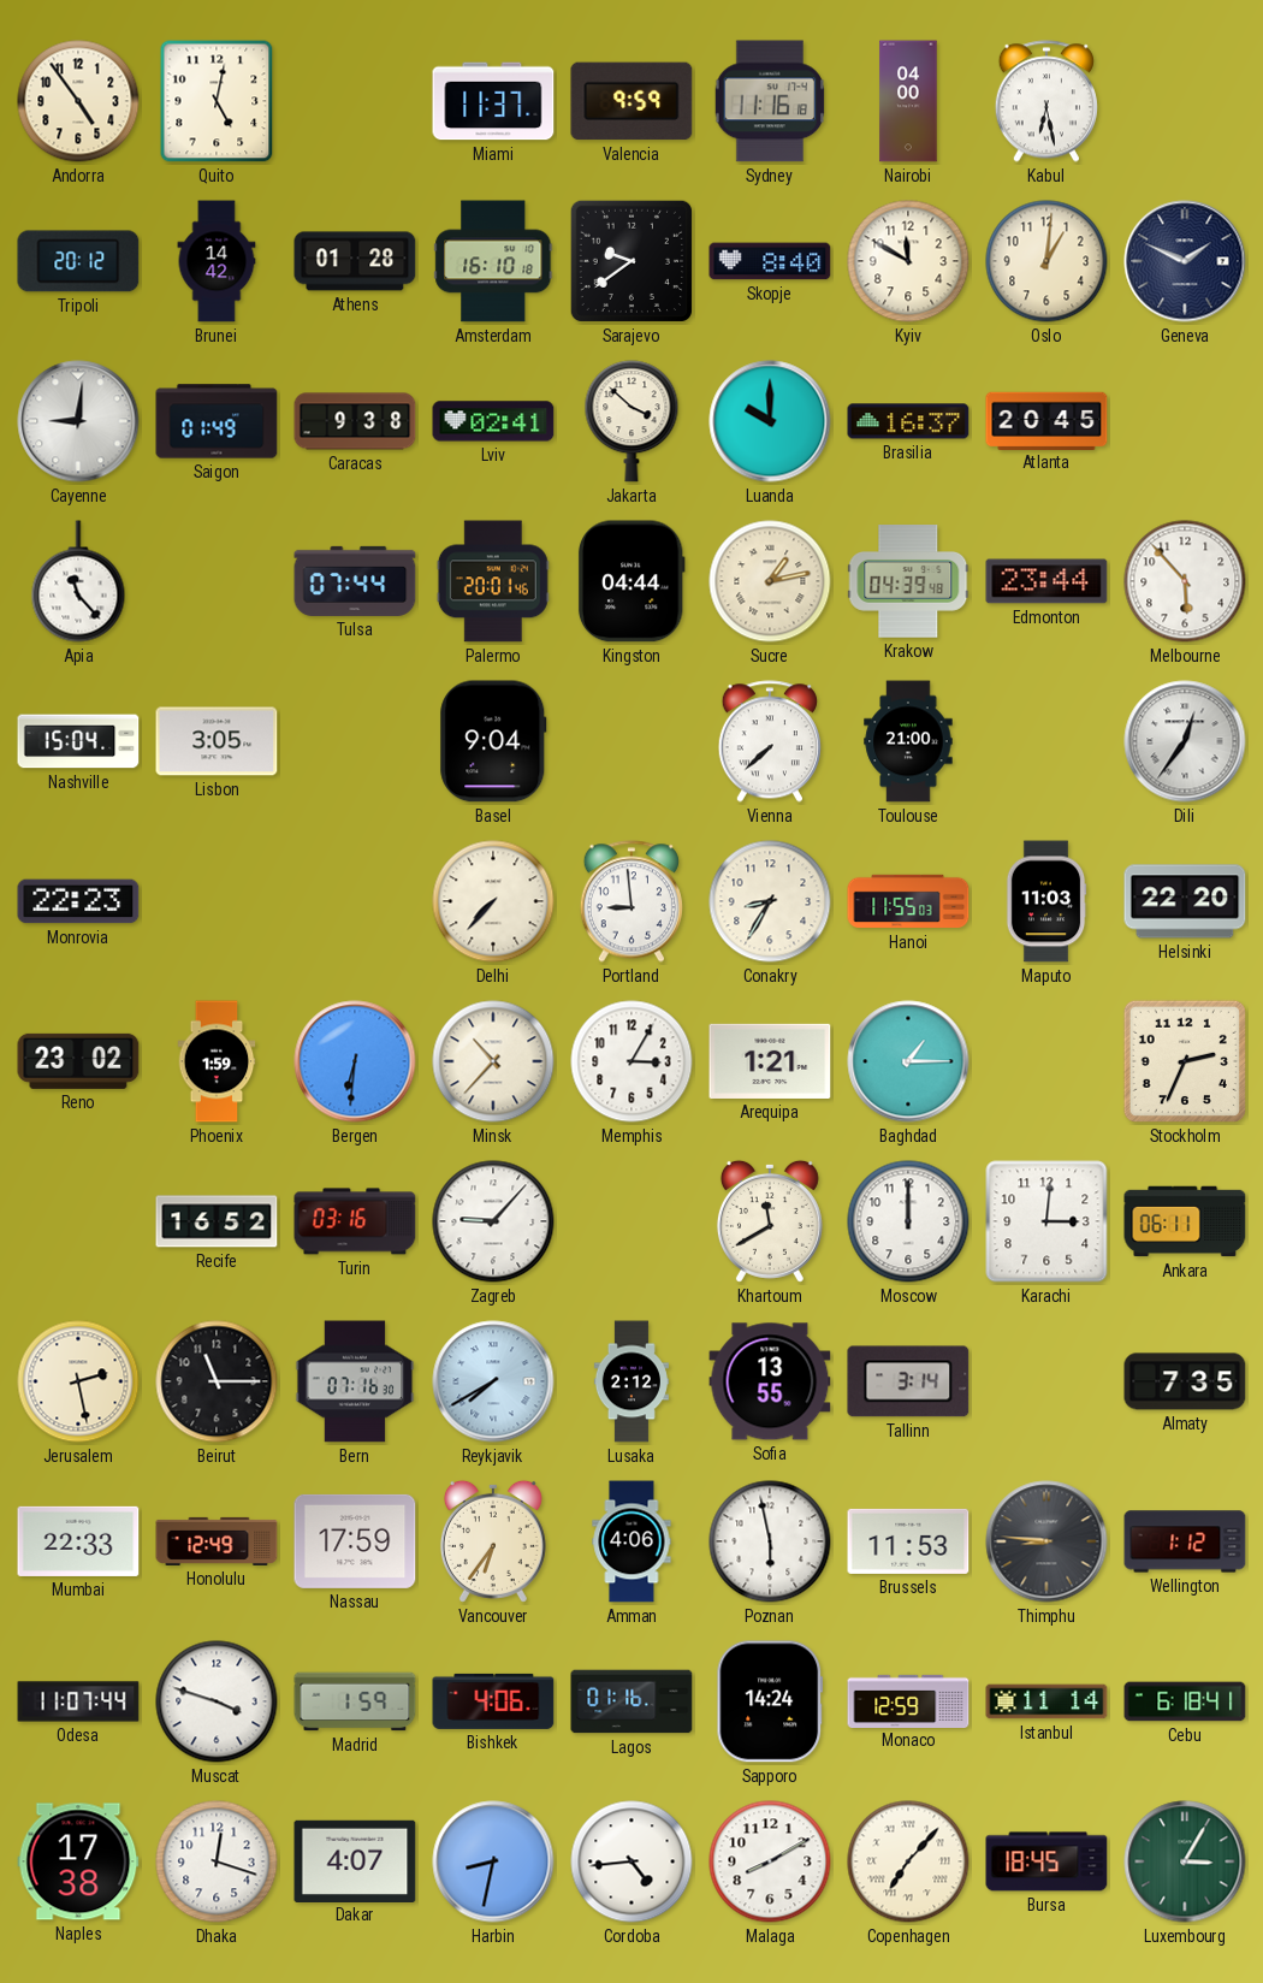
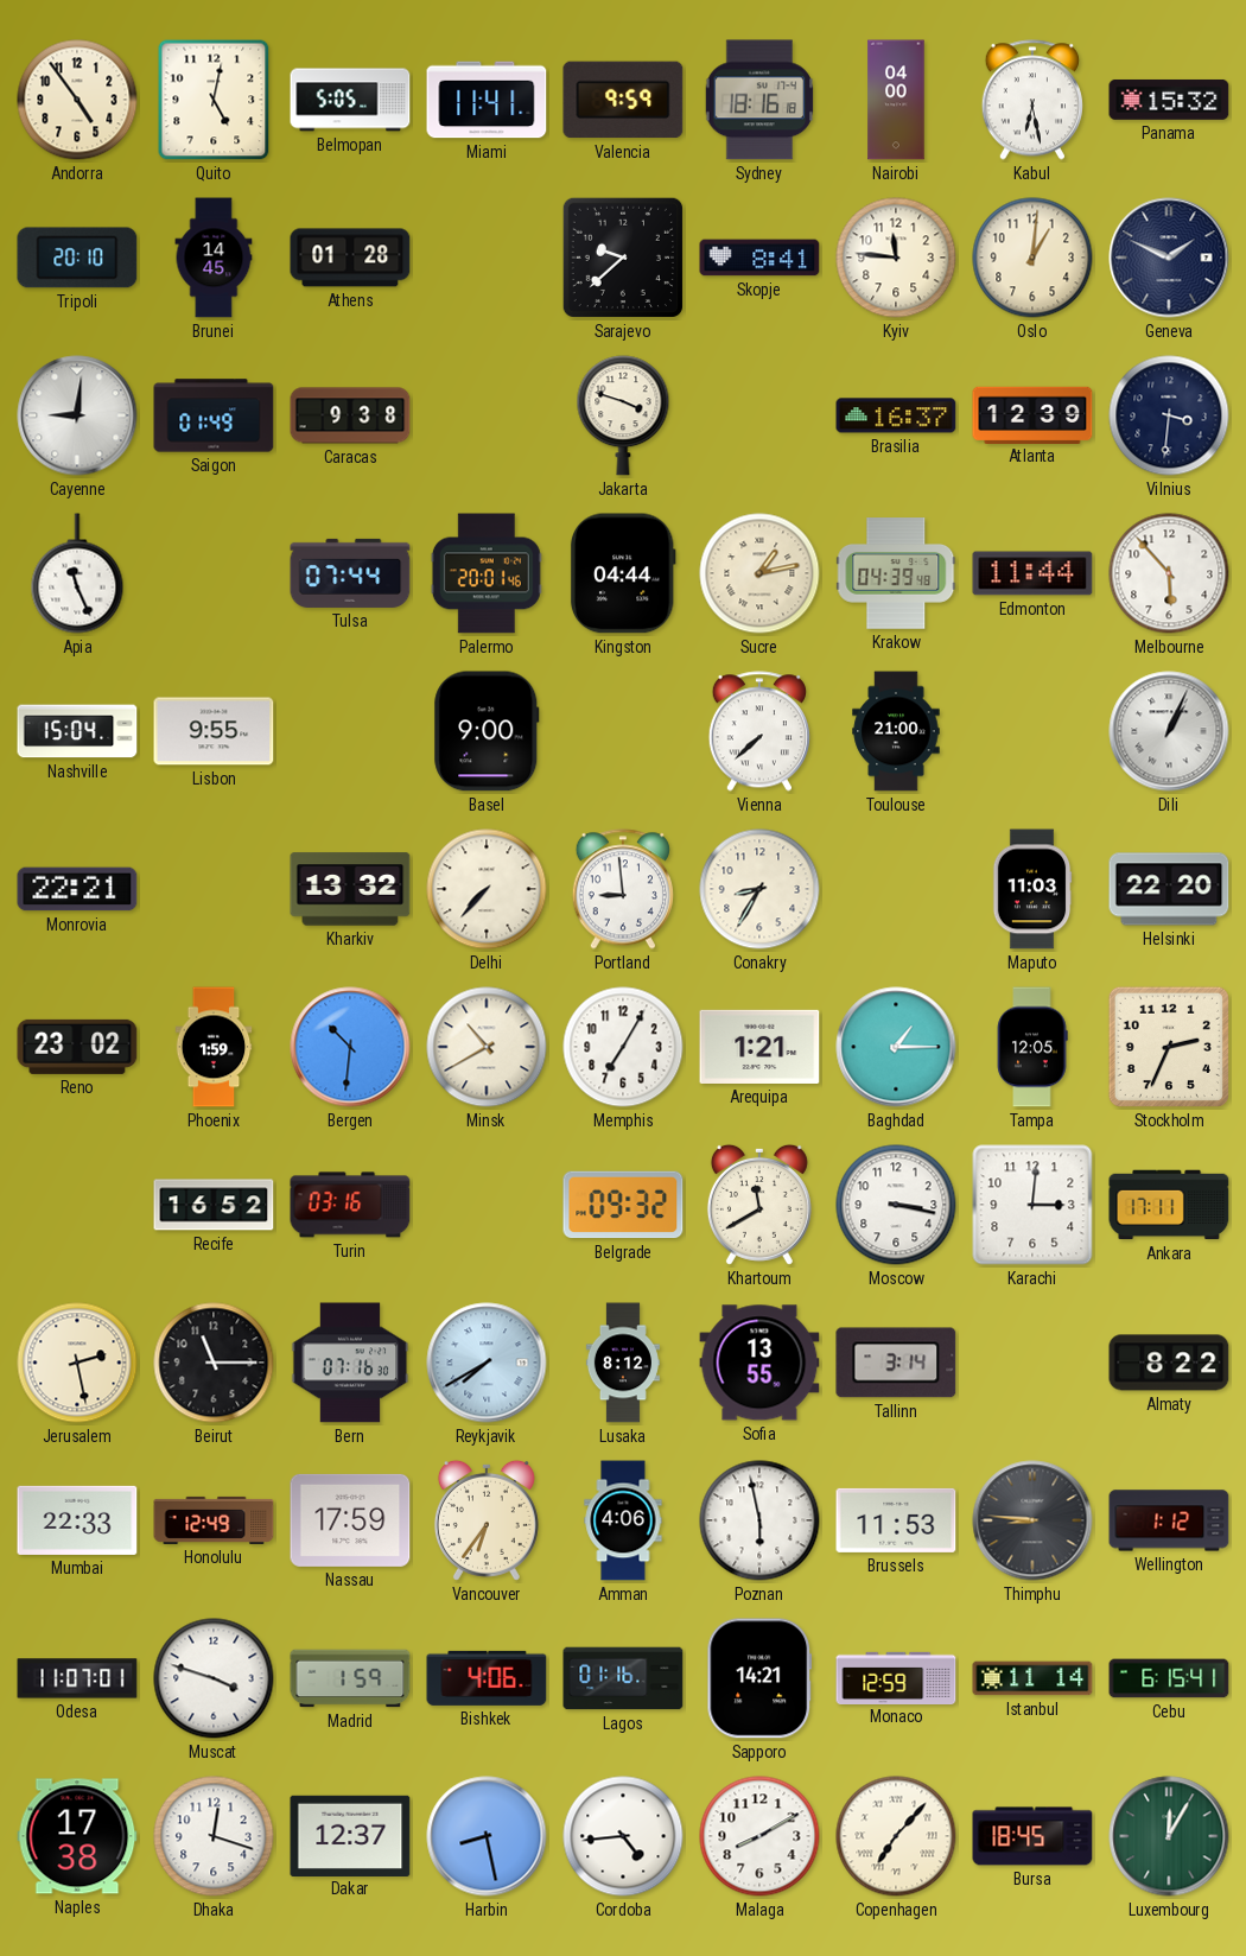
Belmopan: none -> 5:05
Miami: 11:37 -> 11:41
Sydney: 11:16 -> 18:16
Panama: none -> 15:32
Tripoli: 20:12 -> 20:10
Brunei: 14:42 -> 14:45
Amsterdam: 16:10 -> none
Sarajevo: 9:39 -> 9:38
Skopje: 8:40 -> 8:41
Kyiv: 11:50 -> 11:46
Lviv: 02:41 -> none
Jakarta: 3:52 -> 3:48
Luanda: 10:00 -> none
Atlanta: 20:45 -> 12:39
Vilnius: none -> 3:31
Apia: 11:23 -> 11:26
Edmonton: 23:44 -> 11:44
Lisbon: 3:05 -> 9:55
Basel: 9:04 -> 9:00
Dili: 12:36 -> 1:04
Monrovia: 22:23 -> 22:21
Kharkiv: none -> 13:32
Hanoi: 11:55 -> none
Bergen: 6:31 -> 10:31
Minsk: 10:37 -> 10:40
Memphis: 3:05 -> 7:05
Tampa: none -> 12:05
Zagreb: 9:07 -> none
Belgrade: none -> 09:32
Moscow: 12:00 -> 3:17
Ankara: 06:11 -> 17:11
Lusaka: 2:12 -> 8:12
Almaty: 7:35 -> 8:22
Odesa: 11:07:44 -> 11:07:01
Sapporo: 14:24 -> 14:21
Cebu: 6:18 -> 6:15
Dakar: 4:07 -> 12:37
Harbin: 8:32 -> 8:28
Luxembourg: 3:05 -> 12:05
